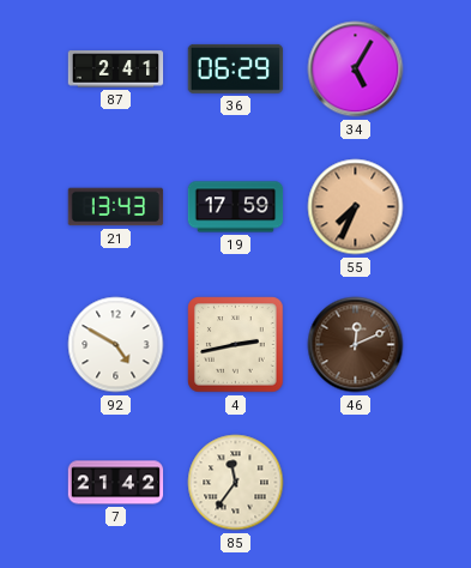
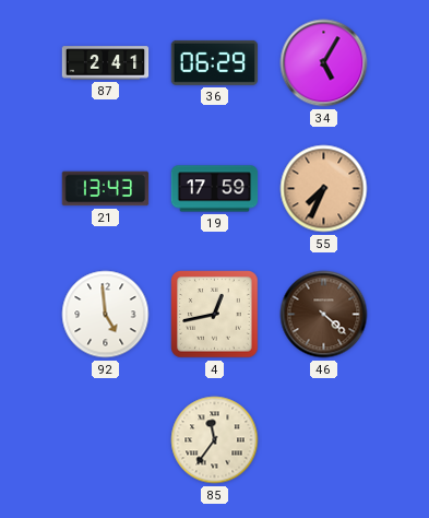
92: 4:50 -> 4:59
4: 2:43 -> 12:43
46: 12:11 -> 4:22
7: 21:42 -> none
